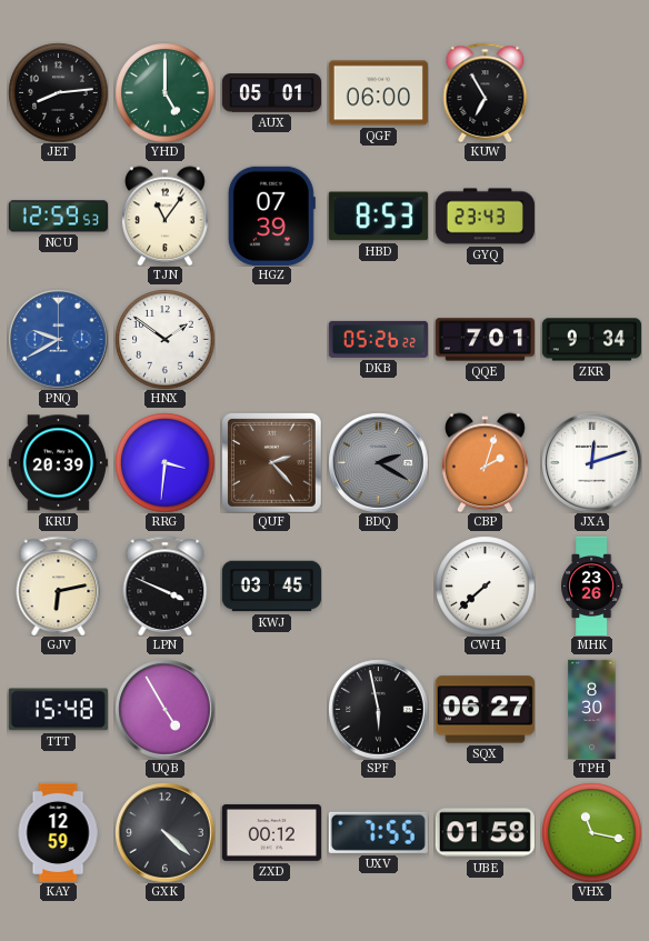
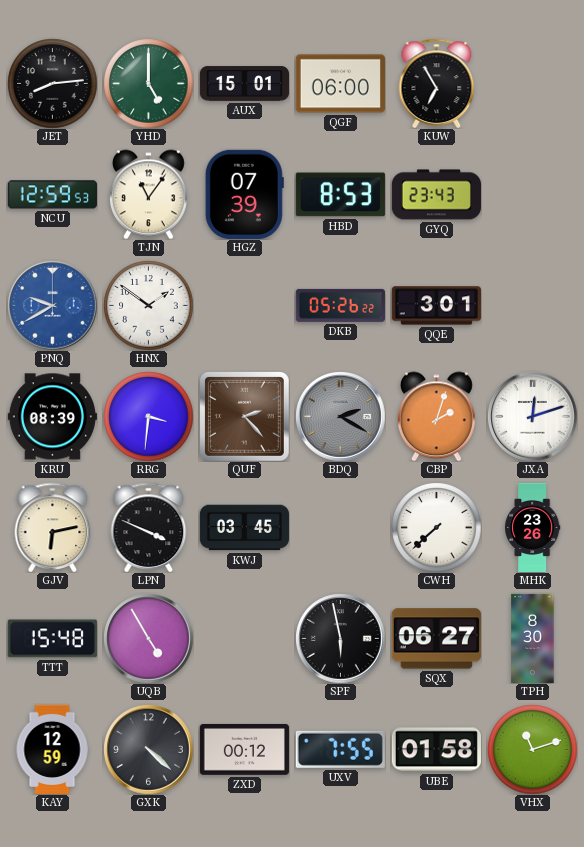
AUX: 05:01 -> 15:01
QQE: 7:01 -> 3:01
ZKR: 9:34 -> none
KRU: 20:39 -> 08:39
VHX: 11:17 -> 11:12
